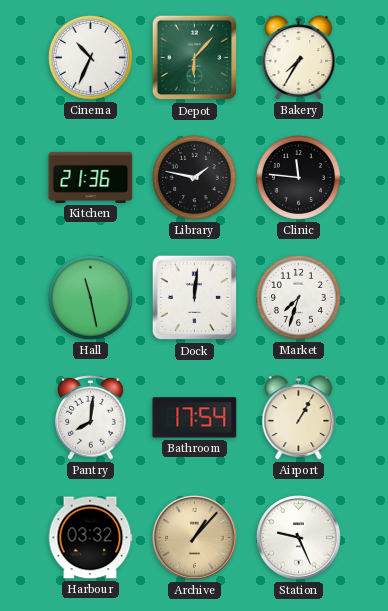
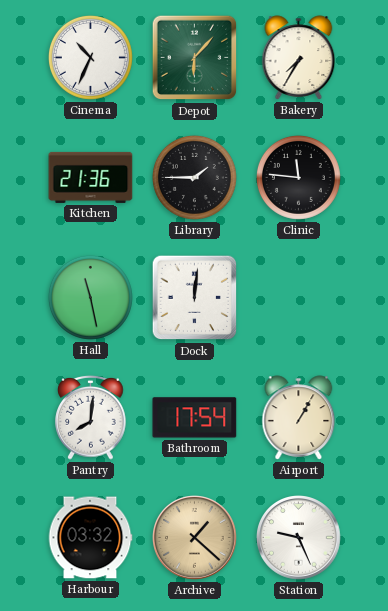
Library: 1:47 -> 1:45
Market: 7:33 -> none
Archive: 1:07 -> 1:22
